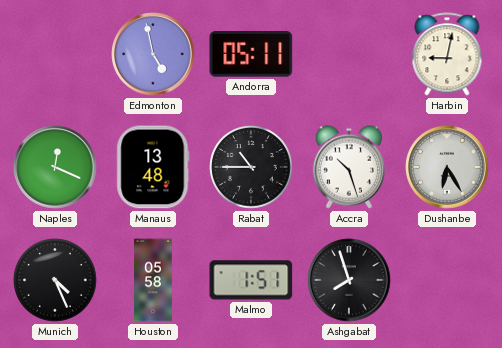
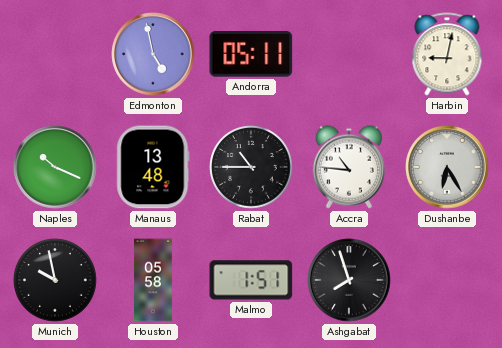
Naples: 12:19 -> 10:19
Accra: 10:27 -> 10:46
Munich: 4:26 -> 9:58
